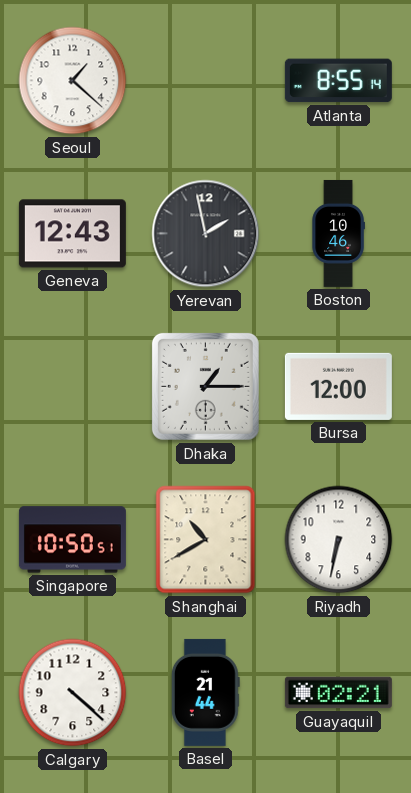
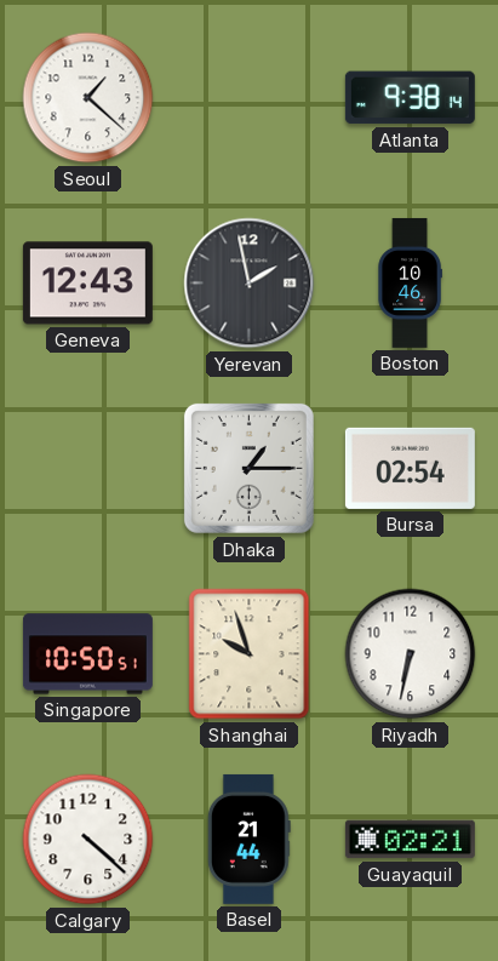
Atlanta: 8:55 -> 9:38
Bursa: 12:00 -> 02:54
Shanghai: 10:40 -> 9:57
